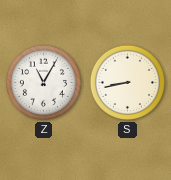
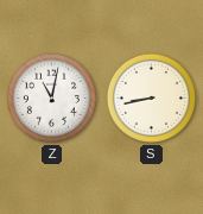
Z: 11:05 -> 11:02
